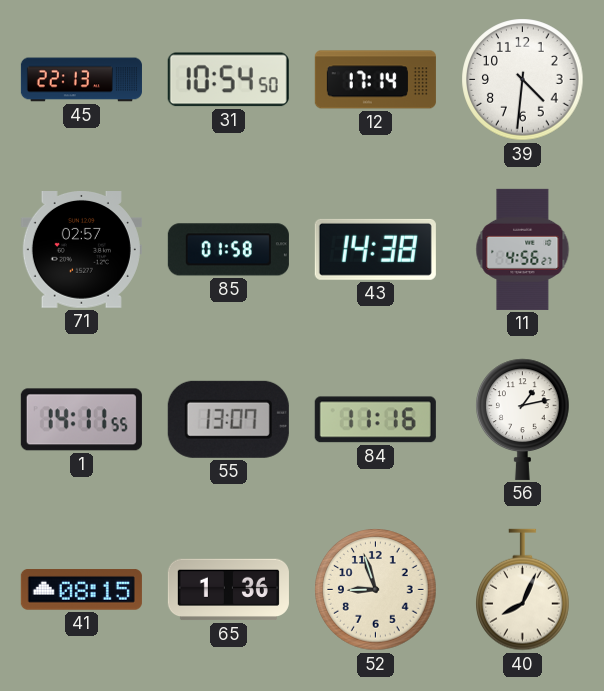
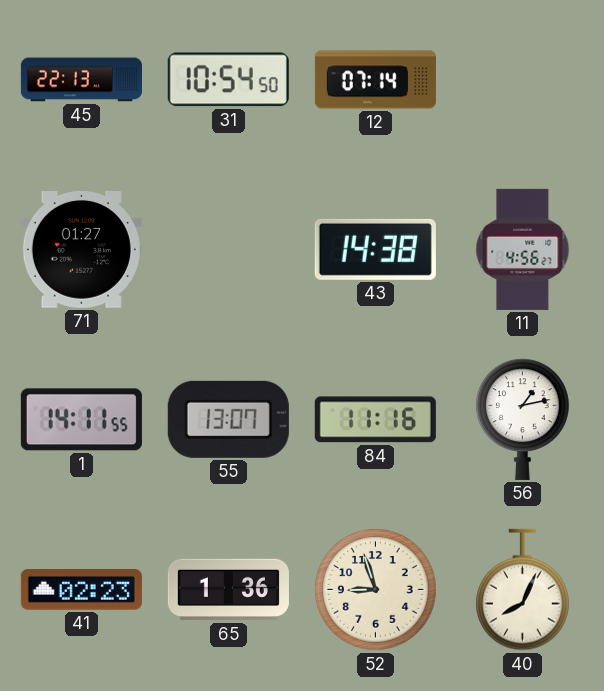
12: 17:14 -> 07:14
39: 4:31 -> none
71: 02:57 -> 01:27
85: 01:58 -> none
41: 08:15 -> 02:23
